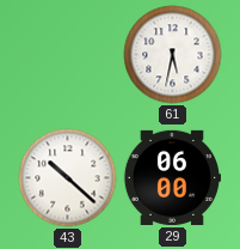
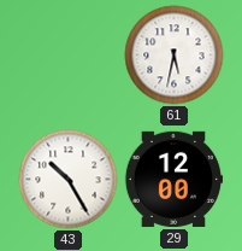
43: 10:22 -> 10:25
29: 06:00 -> 12:00
